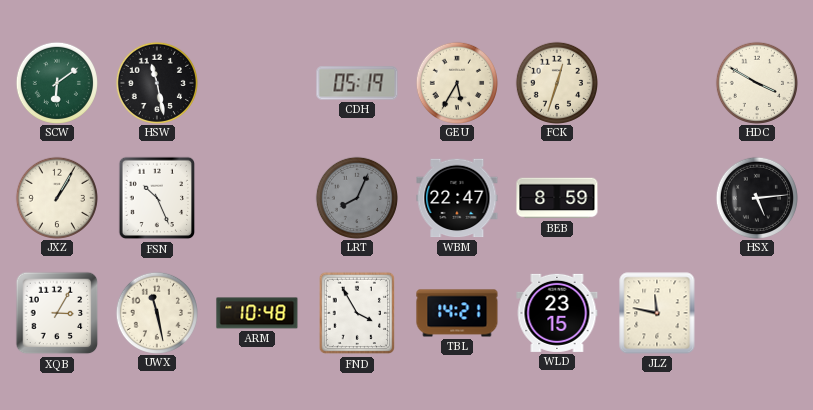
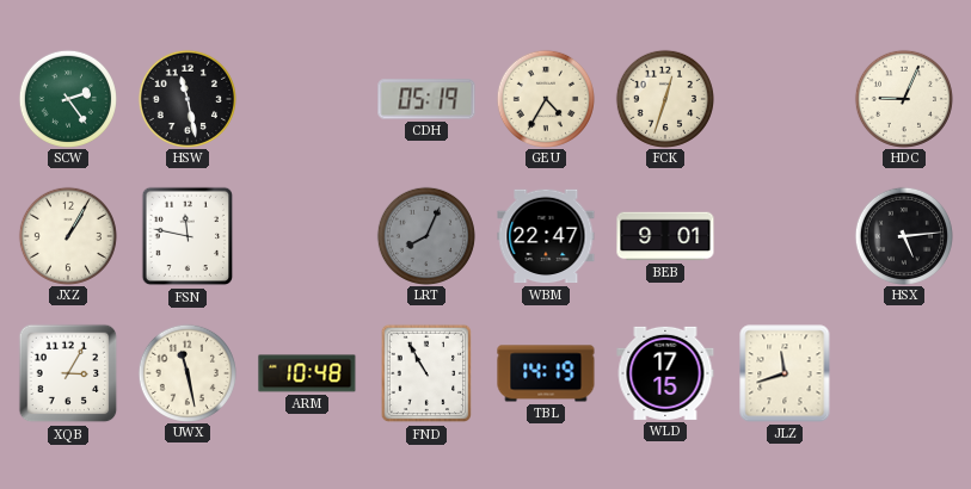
SCW: 6:09 -> 2:24
GEU: 5:35 -> 4:35
HDC: 3:50 -> 9:04
FSN: 10:26 -> 11:47
BEB: 8:59 -> 9:01
FND: 3:55 -> 10:55
TBL: 14:21 -> 14:19
WLD: 23:15 -> 17:15
JLZ: 11:47 -> 11:42
